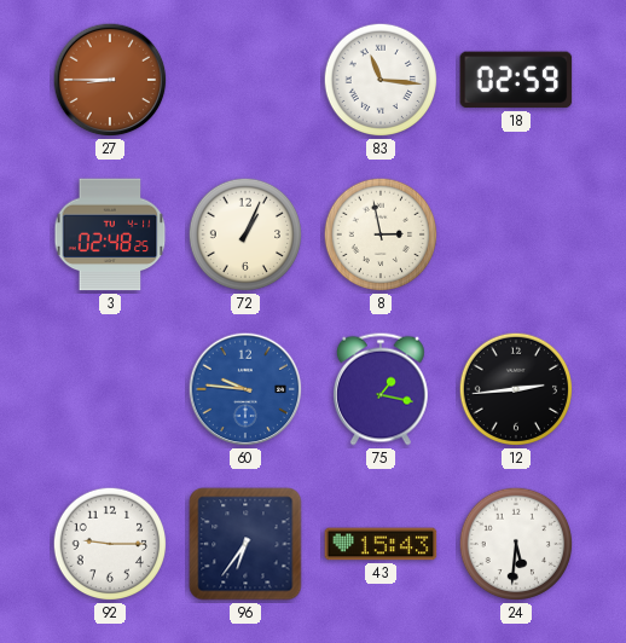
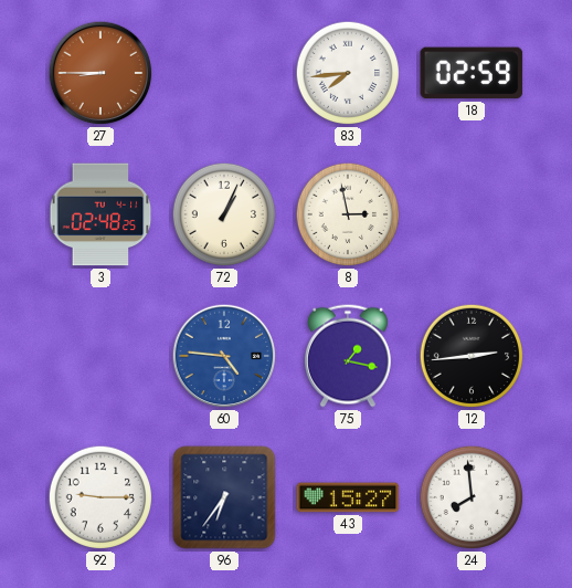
83: 11:16 -> 7:44
60: 9:46 -> 4:46
43: 15:43 -> 15:27
24: 5:31 -> 7:59
